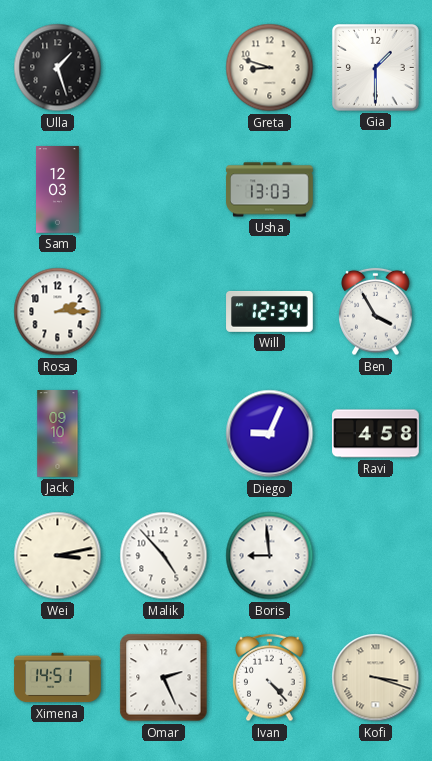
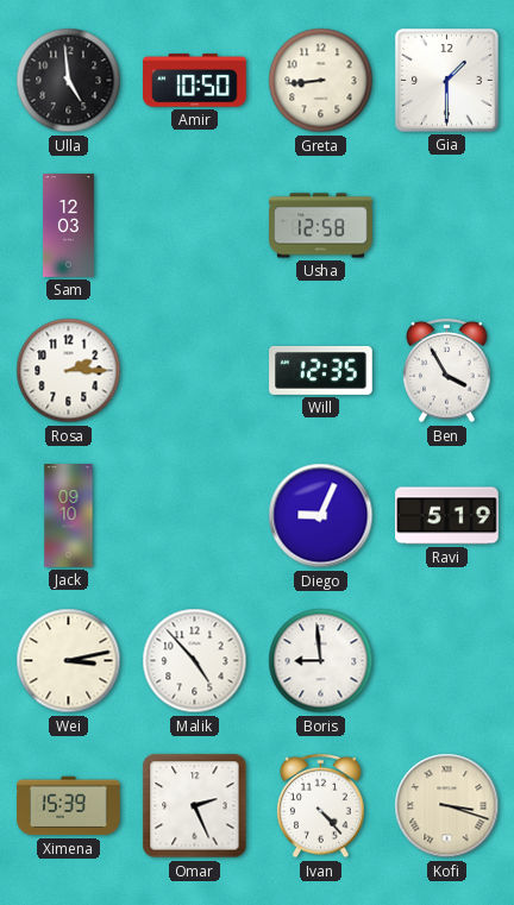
Ulla: 1:27 -> 4:59
Amir: none -> 10:50
Greta: 8:48 -> 8:44
Usha: 13:03 -> 12:58
Will: 12:34 -> 12:35
Ravi: 4:58 -> 5:19
Ximena: 14:51 -> 15:39
